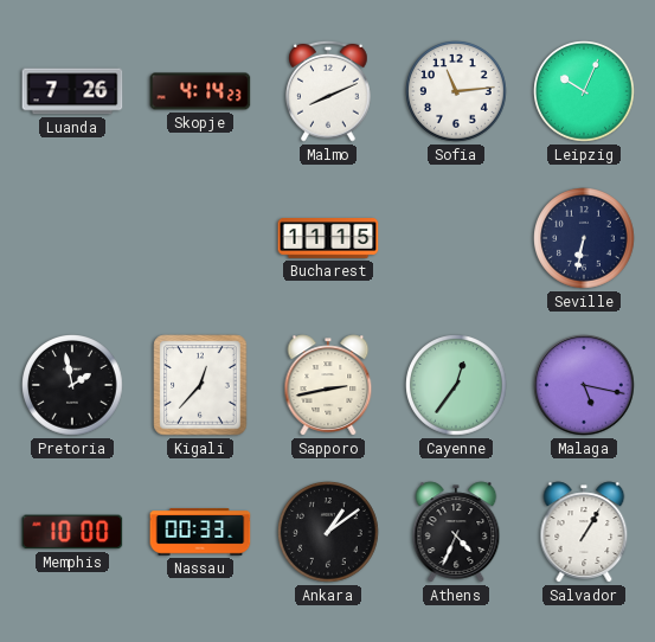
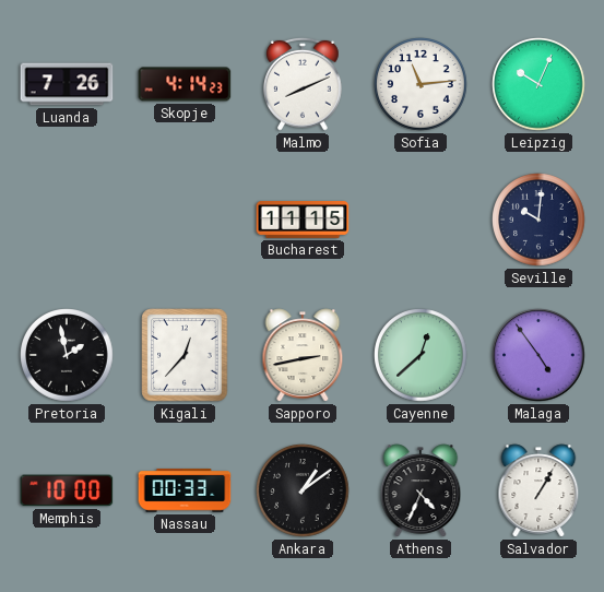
Seville: 6:32 -> 10:01
Cayenne: 12:36 -> 12:38
Malaga: 5:17 -> 4:54
